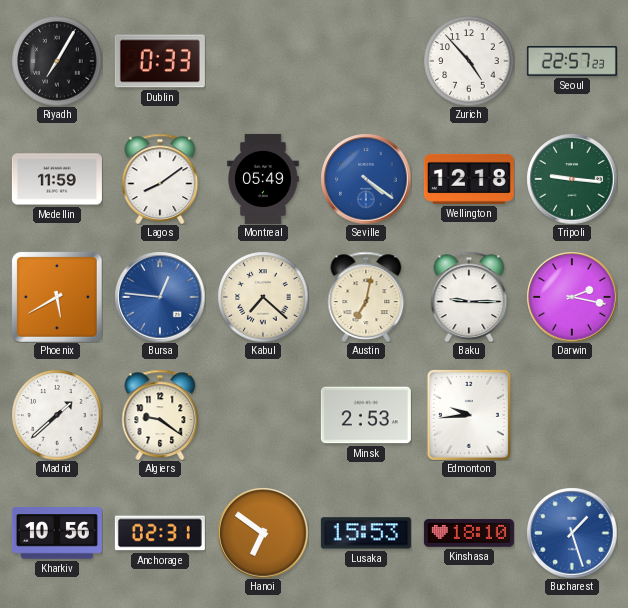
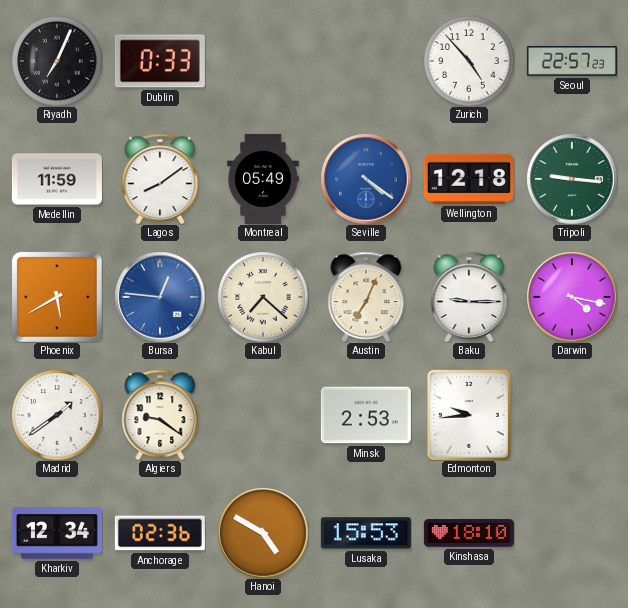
Riyadh: 7:05 -> 7:04
Austin: 7:02 -> 7:04
Darwin: 2:17 -> 4:17
Madrid: 1:38 -> 1:39
Kharkiv: 10:56 -> 12:34
Anchorage: 02:31 -> 02:36
Hanoi: 6:51 -> 4:50
Bucharest: 1:27 -> none
